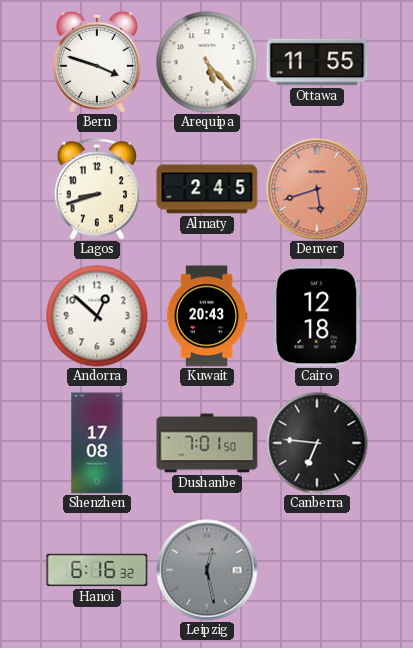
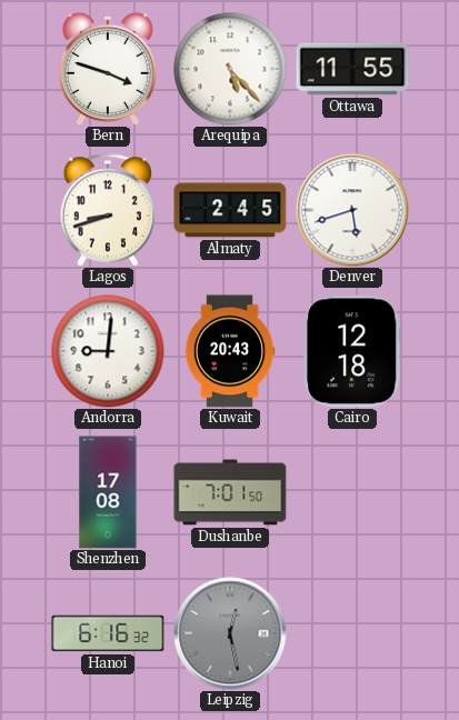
Denver dial: salmon -> white
Andorra: 12:52 -> 9:01
Canberra: 6:46 -> none
